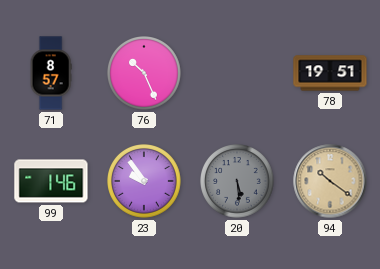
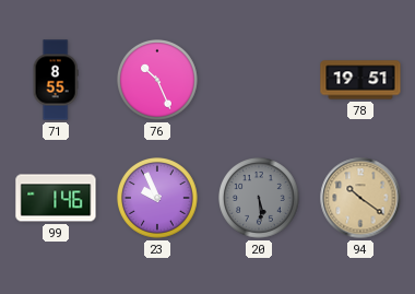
71: 8:57 -> 8:55
23: 9:54 -> 9:56
